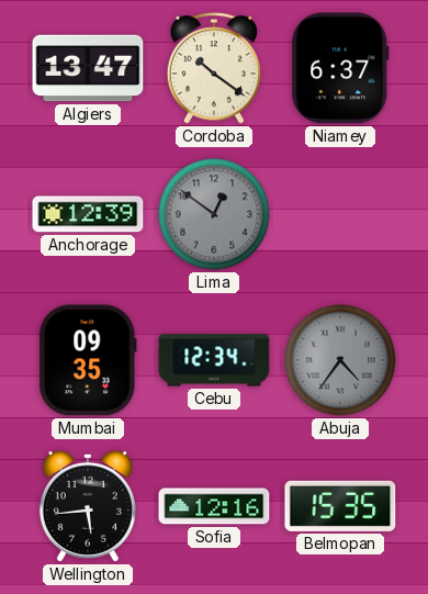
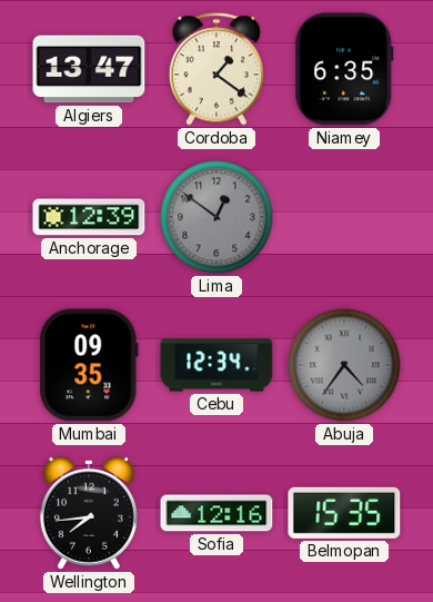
Cordoba: 10:21 -> 1:21
Niamey: 6:37 -> 6:35
Wellington: 5:44 -> 7:44
